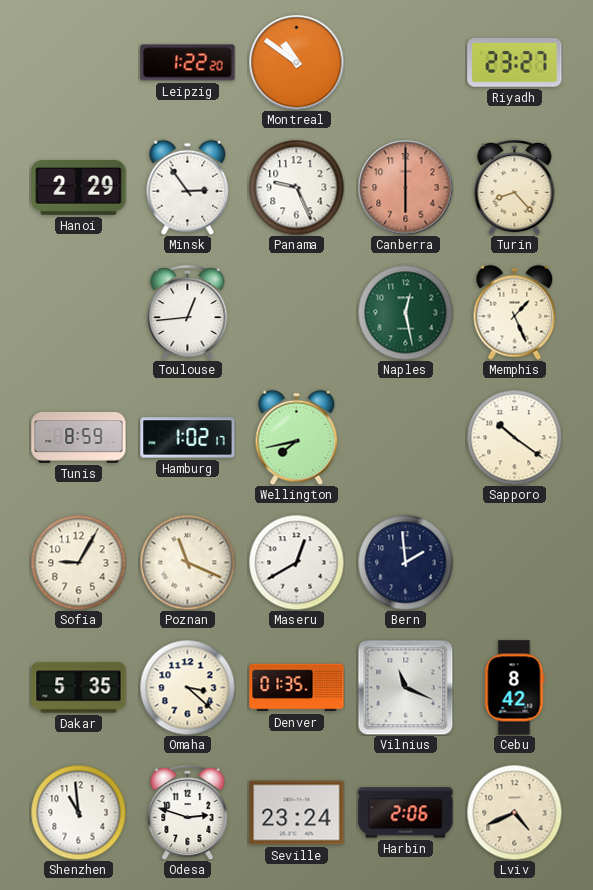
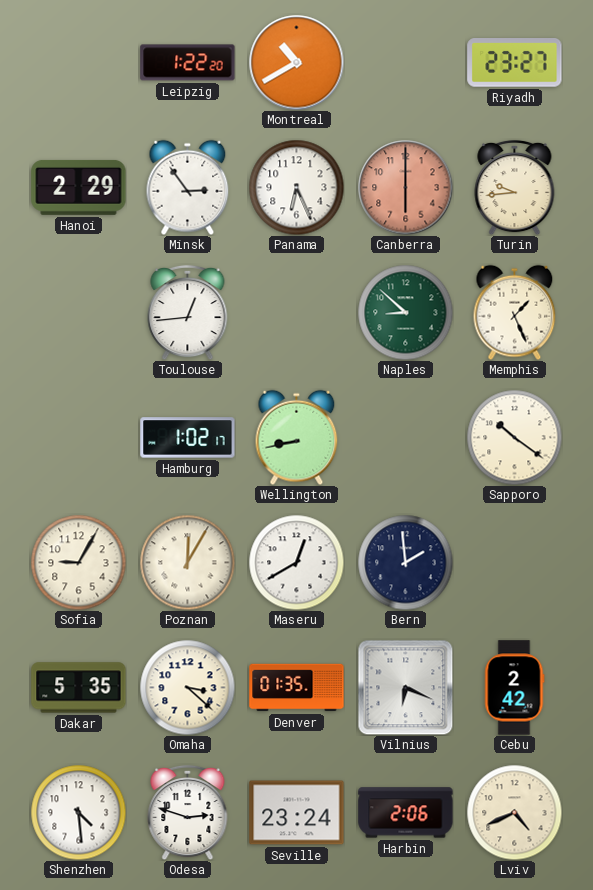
Montreal: 10:51 -> 10:40
Panama: 9:26 -> 6:26
Turin: 8:23 -> 9:44
Naples: 12:28 -> 8:52
Tunis: 8:59 -> none
Wellington: 7:43 -> 8:43
Poznan: 11:19 -> 12:05
Vilnius: 11:19 -> 6:19
Cebu: 8:42 -> 2:42
Shenzhen: 10:59 -> 4:29
